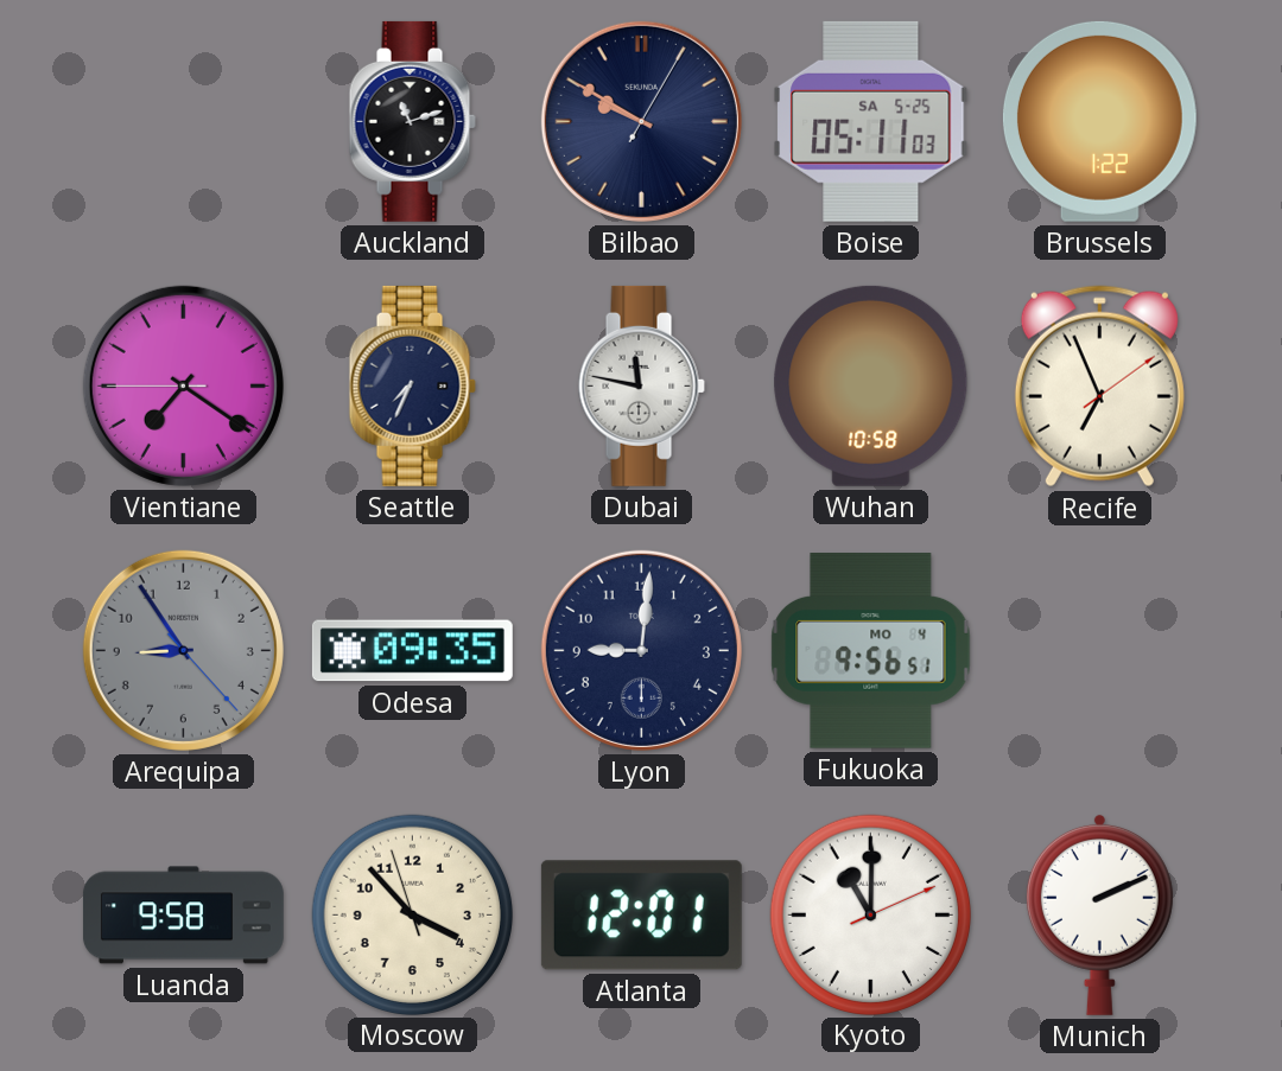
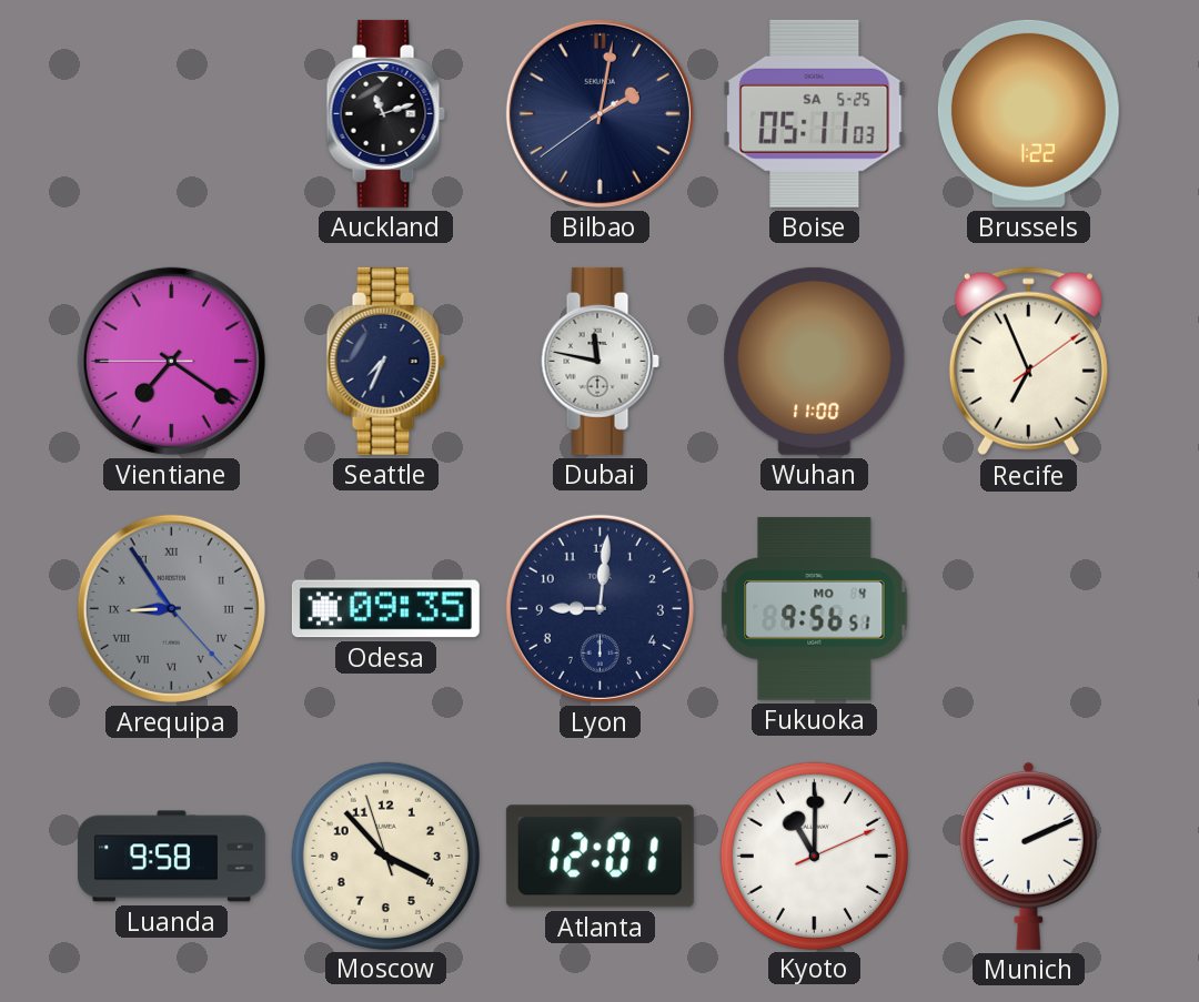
Bilbao: 9:50 -> 2:01
Wuhan: 10:58 -> 11:00
Arequipa numerals: Arabic -> Roman
